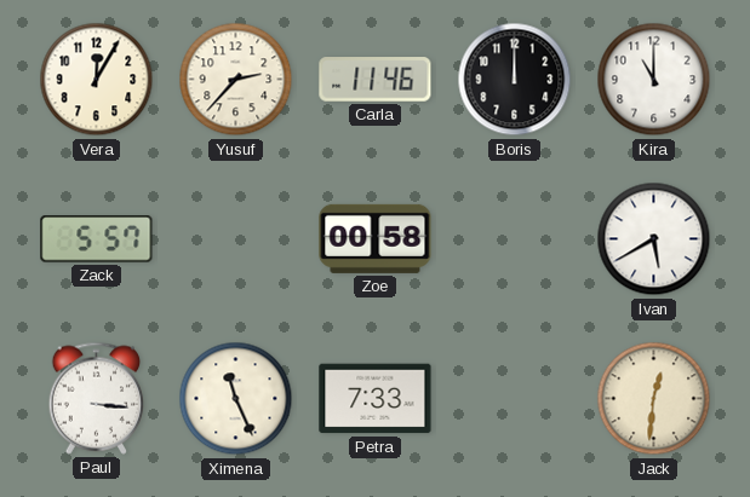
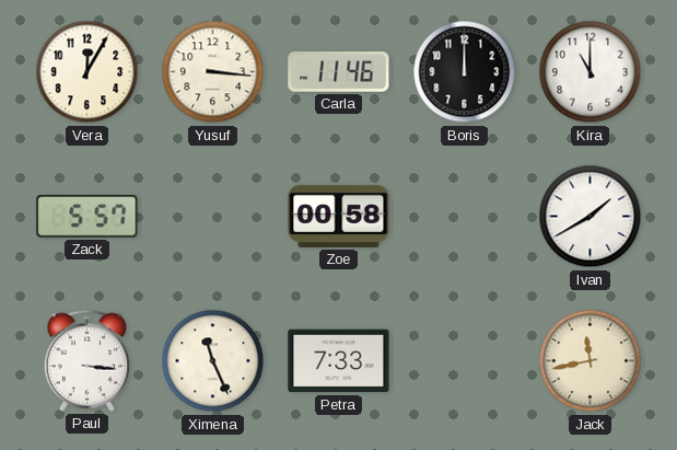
Yusuf: 2:37 -> 3:16
Ivan: 5:40 -> 1:40
Jack: 12:31 -> 11:43
